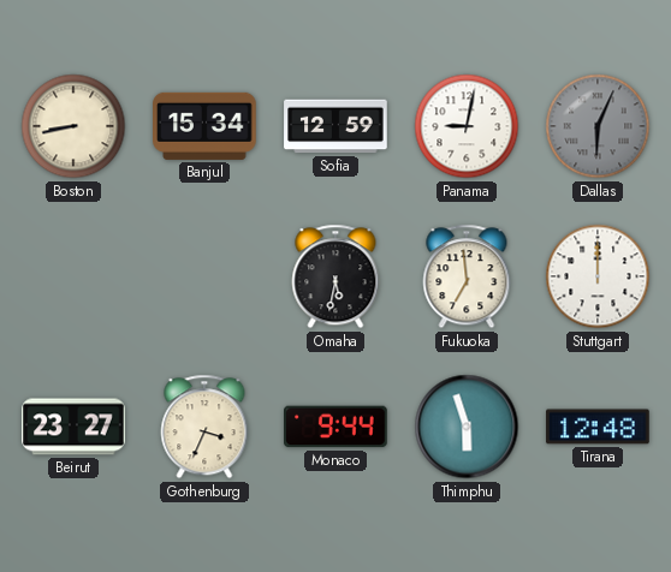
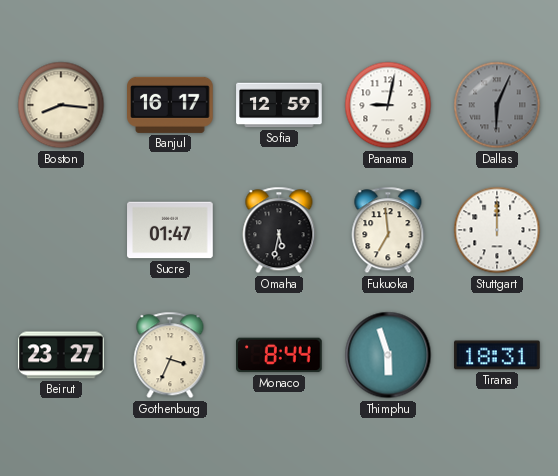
Boston: 8:43 -> 8:16
Banjul: 15:34 -> 16:17
Sucre: none -> 01:47
Monaco: 9:44 -> 8:44
Tirana: 12:48 -> 18:31
